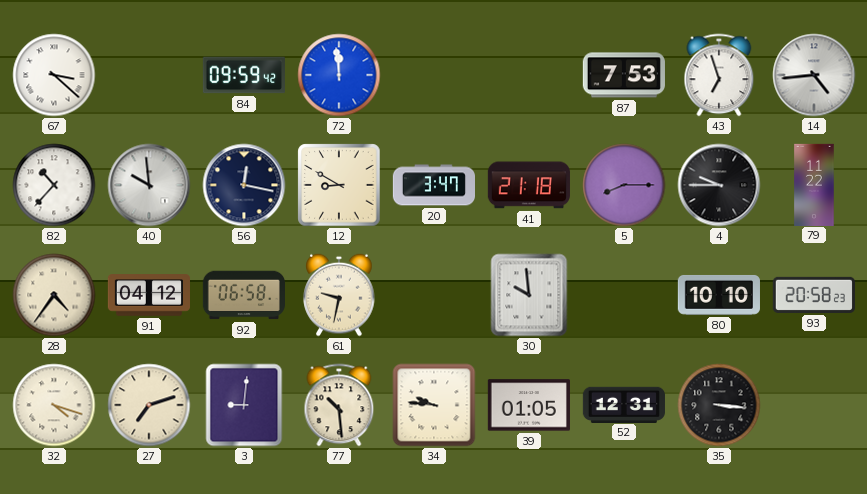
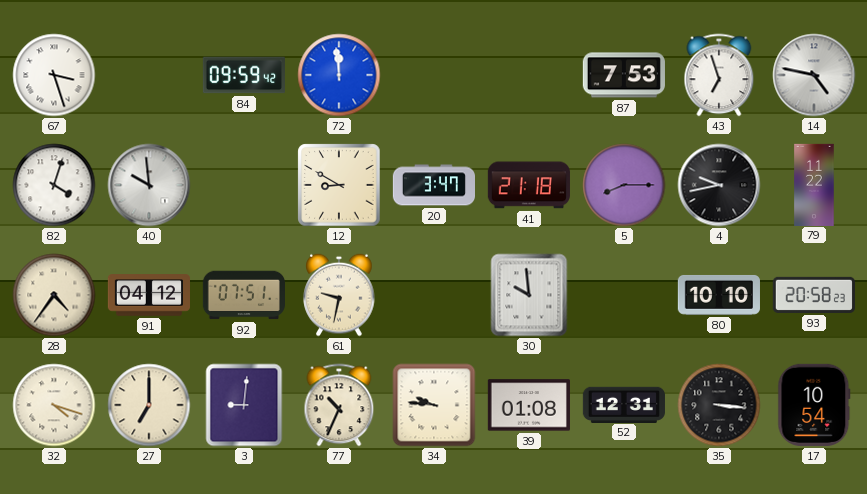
67: 3:22 -> 3:27
14: 4:44 -> 4:47
82: 10:37 -> 4:03
56: 12:17 -> none
4: 9:45 -> 9:43
92: 06:58 -> 07:51
27: 7:12 -> 7:00
77: 10:29 -> 10:34
39: 01:05 -> 01:08
17: none -> 10:54
